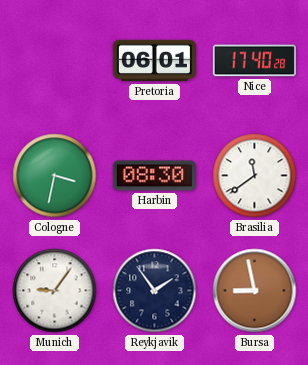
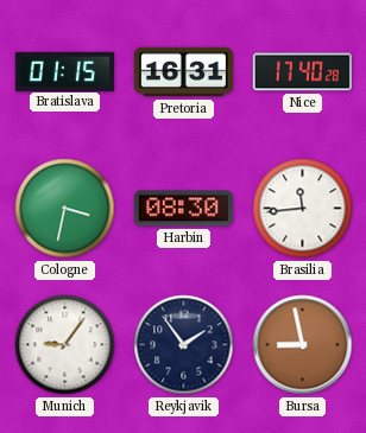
Bratislava: none -> 01:15
Pretoria: 06:01 -> 16:31
Brasilia: 11:39 -> 11:44
